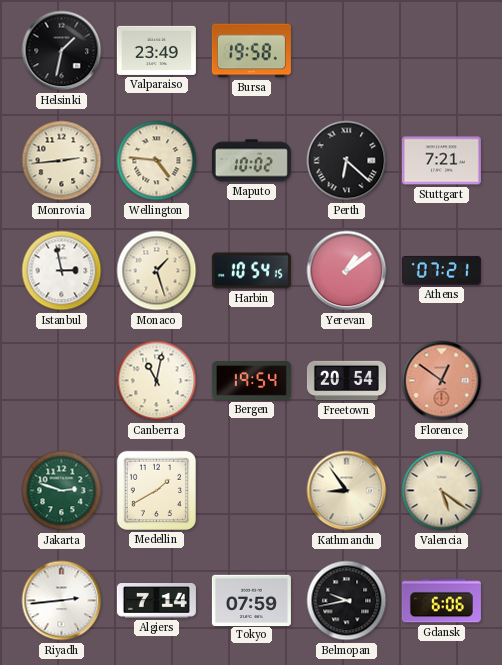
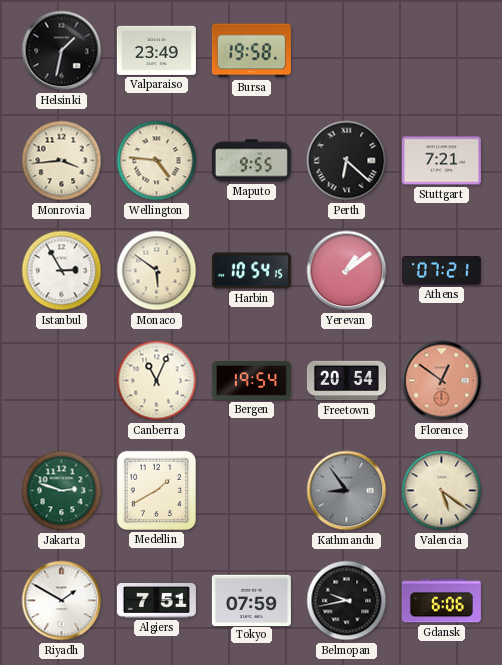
Monrovia: 2:44 -> 3:44
Maputo: 10:02 -> 9:55
Istanbul: 2:58 -> 2:55
Monaco: 1:27 -> 5:51
Canberra: 11:02 -> 11:04
Kathmandu dial: cream -> grey
Riyadh: 2:44 -> 1:50
Algiers: 7:14 -> 7:51
